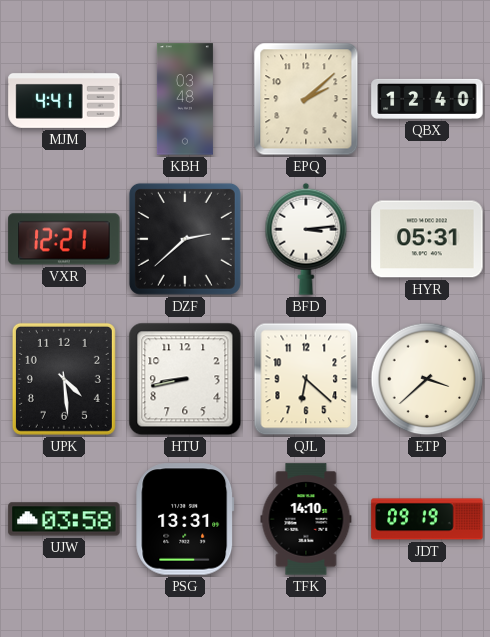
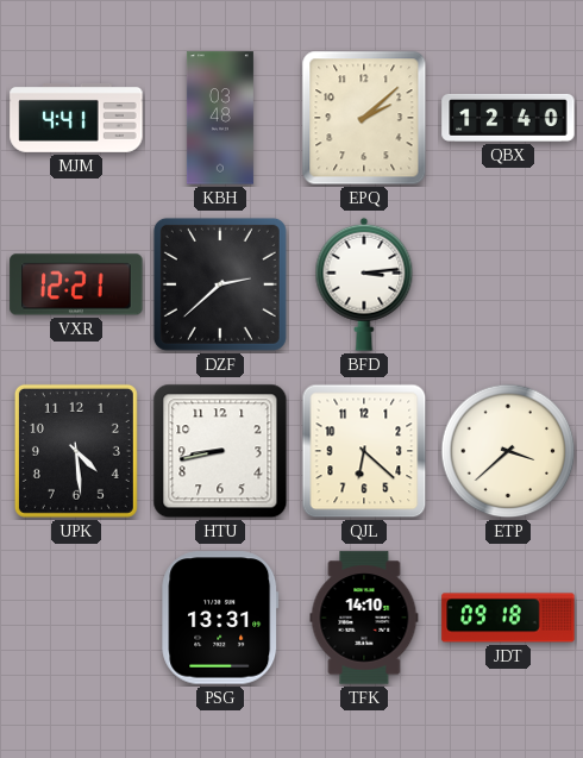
HYR: 05:31 -> none
UJW: 03:58 -> none
JDT: 09:19 -> 09:18
